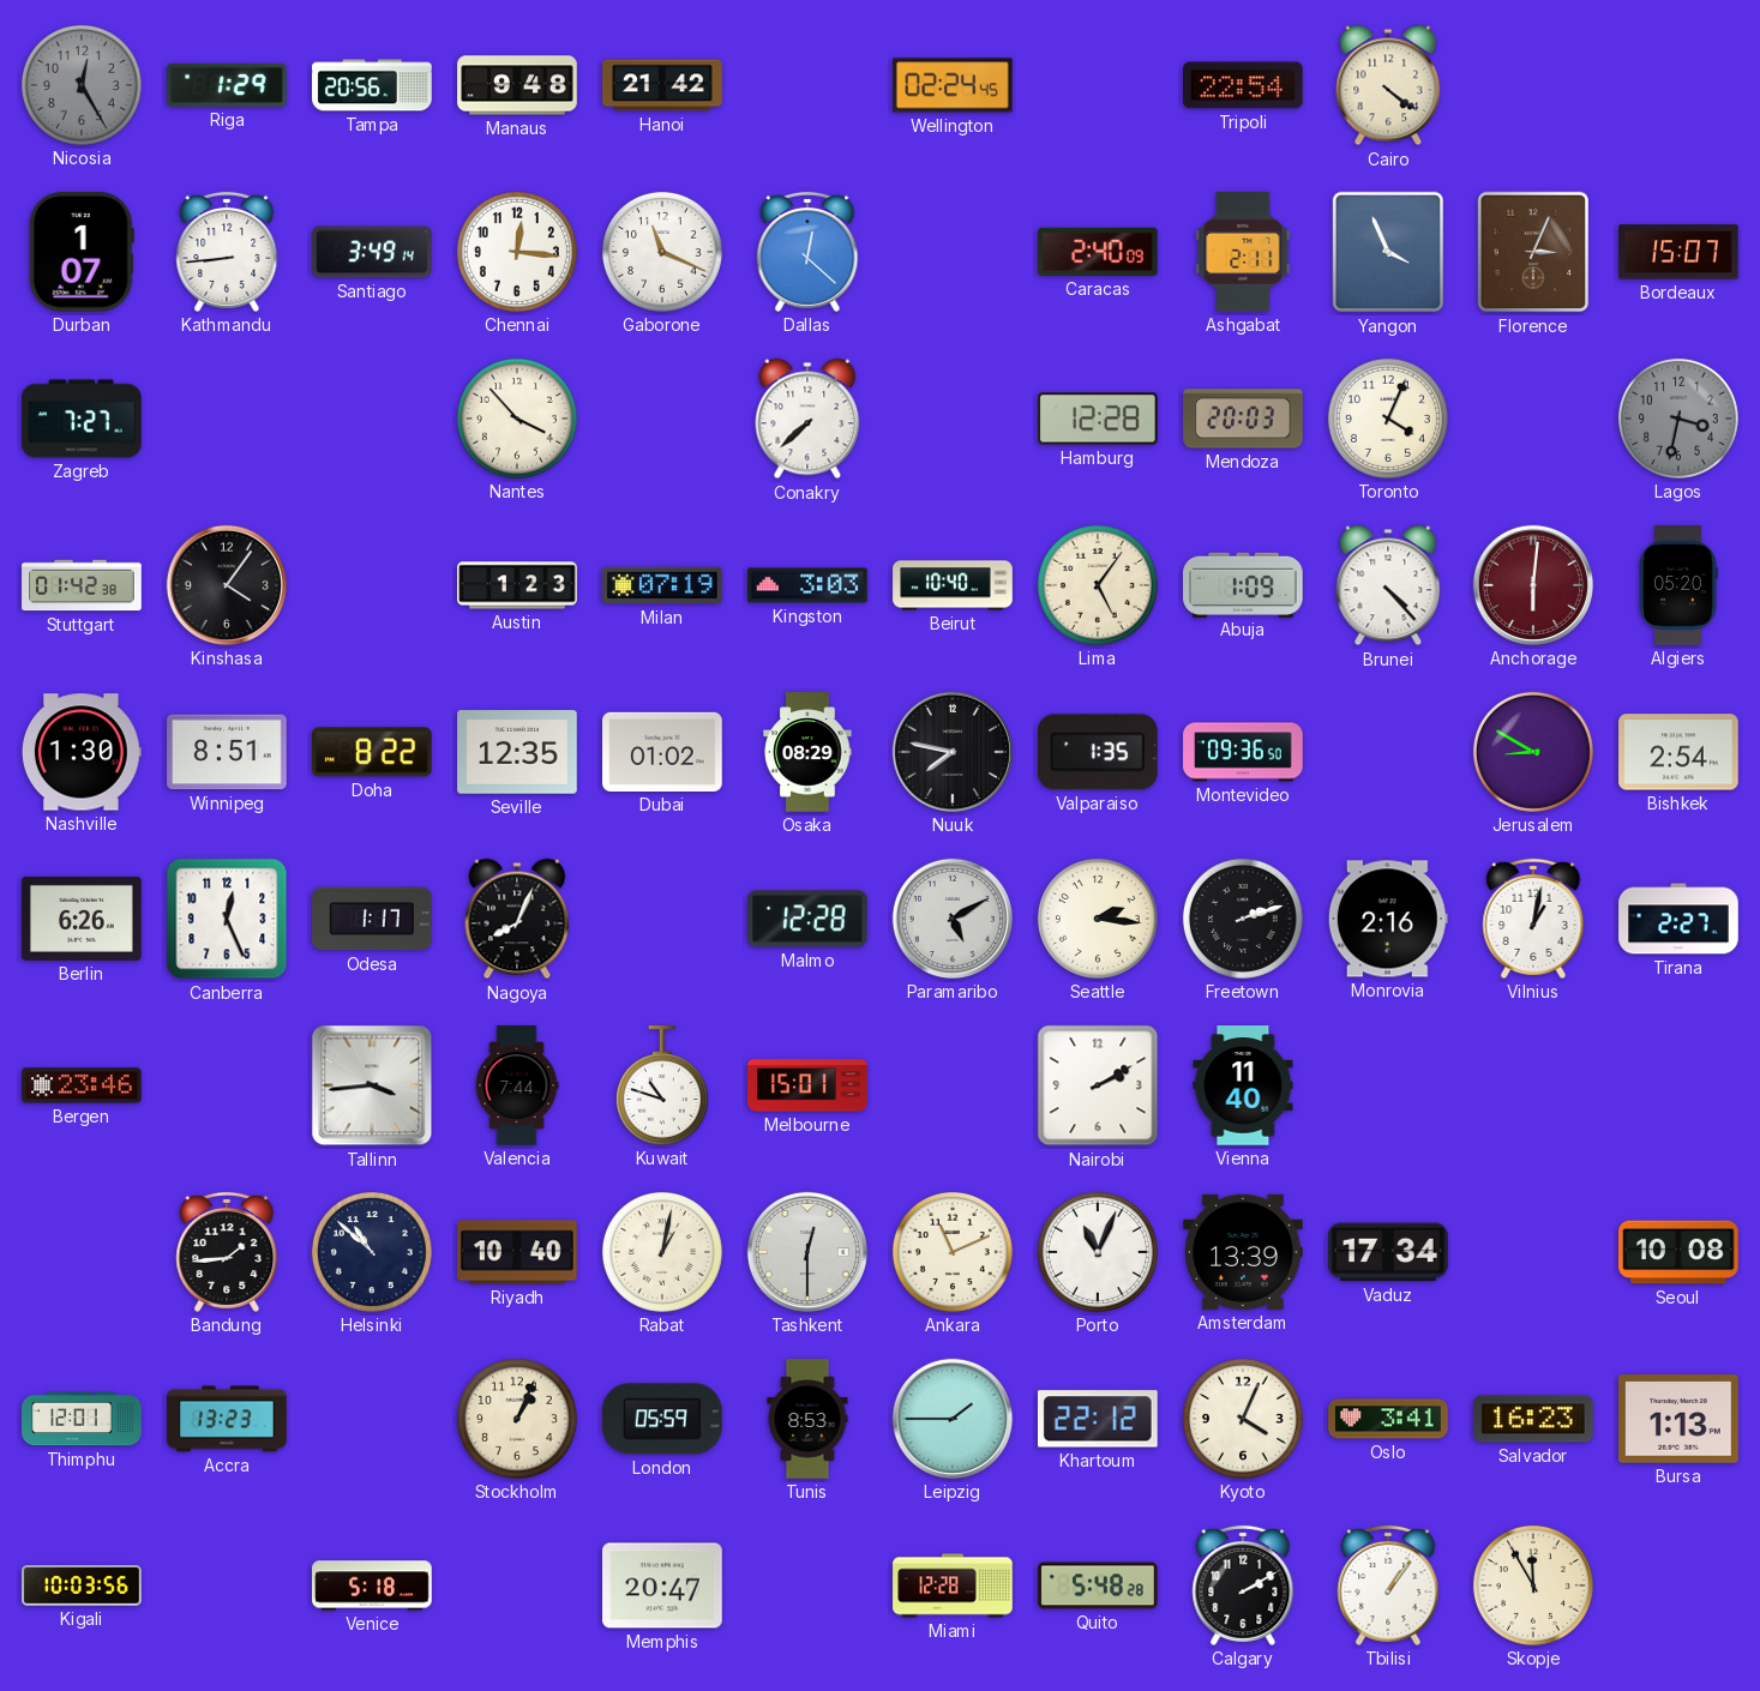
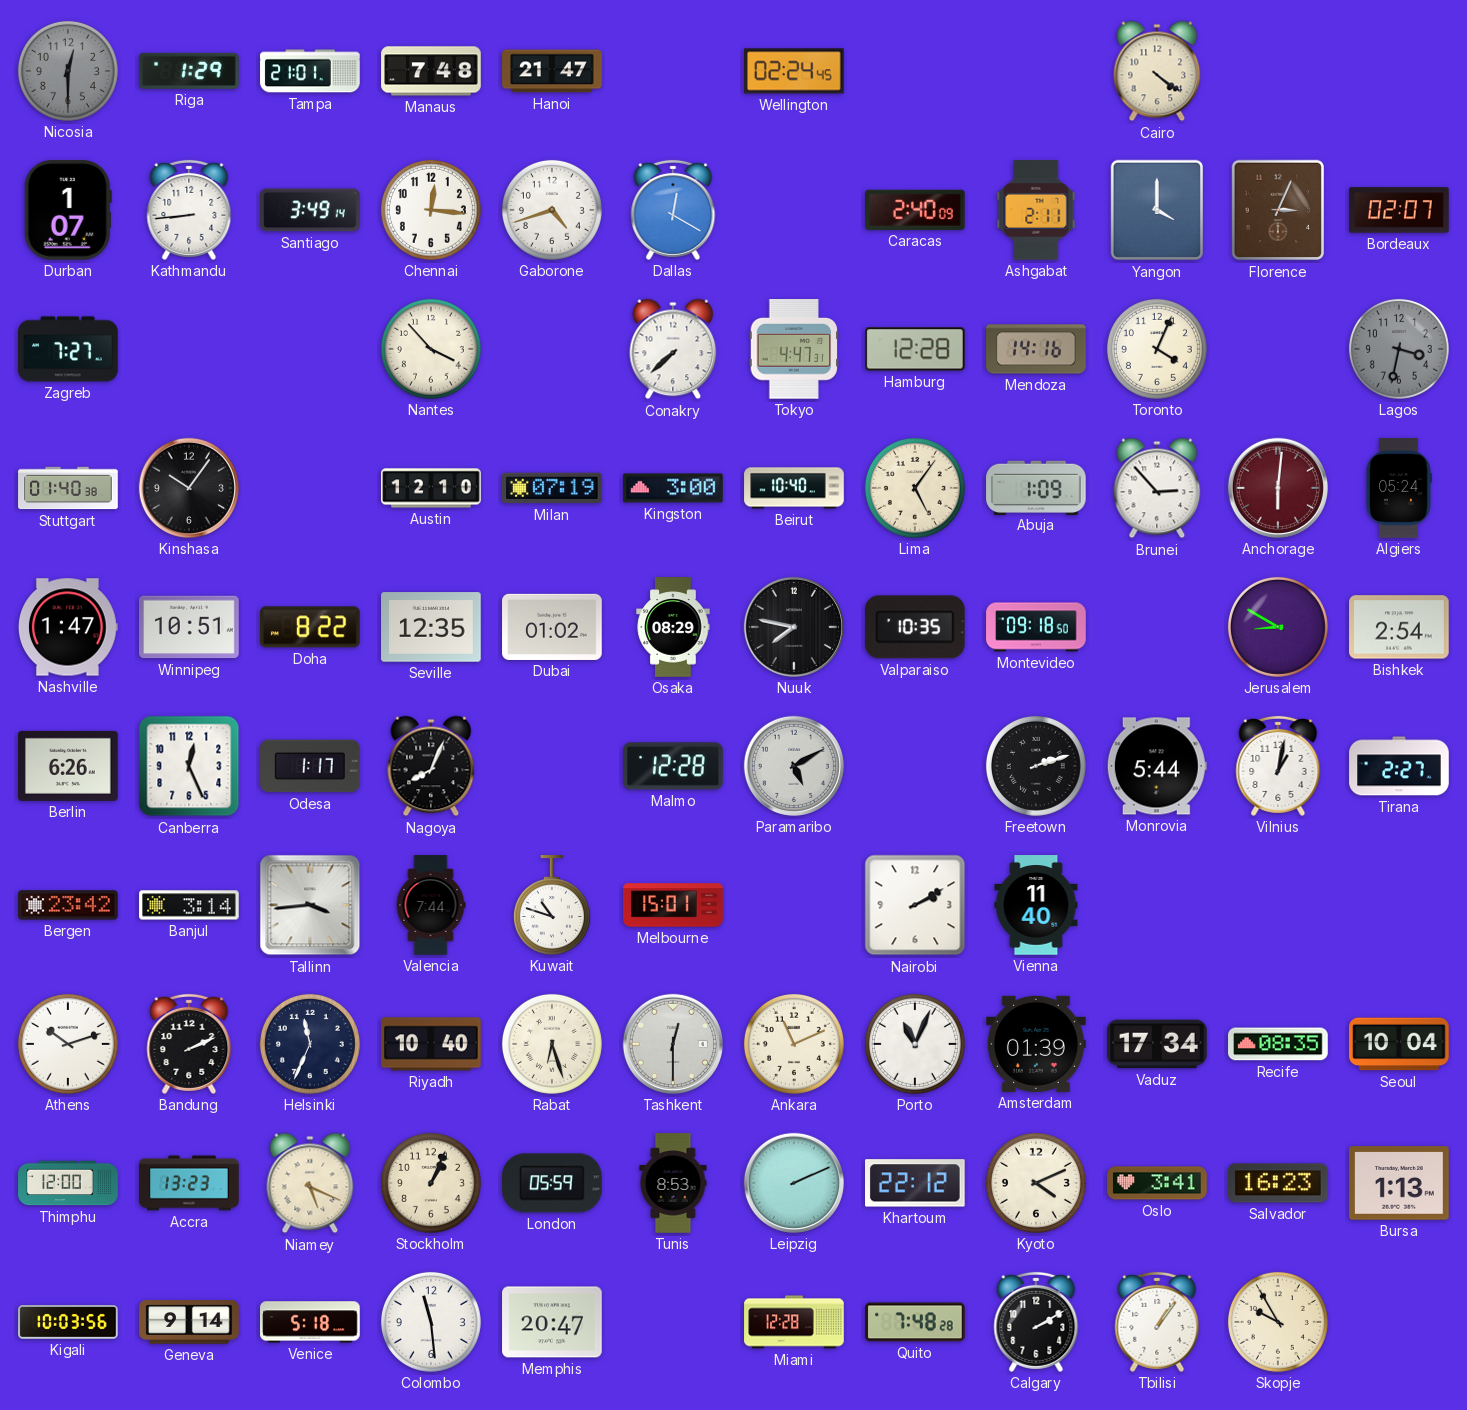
Nicosia: 12:25 -> 12:30
Tampa: 20:56 -> 21:01
Manaus: 9:48 -> 7:48
Hanoi: 21:42 -> 21:47
Tripoli: 22:54 -> none
Gaborone: 11:19 -> 4:42
Dallas: 12:22 -> 12:20
Yangon: 3:56 -> 4:00
Bordeaux: 15:07 -> 02:07
Tokyo: none -> 4:47
Mendoza: 20:03 -> 14:16
Stuttgart: 01:42 -> 01:40
Kinshasa: 4:06 -> 10:06
Austin: 1:23 -> 12:10
Kingston: 3:03 -> 3:00
Brunei: 4:23 -> 2:53
Algiers: 05:20 -> 05:24
Nashville: 1:30 -> 1:47
Winnipeg: 8:51 -> 10:51
Valparaiso: 1:35 -> 10:35
Montevideo: 09:36 -> 09:18
Seattle: 2:16 -> none
Monrovia: 2:16 -> 5:44
Bergen: 23:46 -> 23:42
Banjul: none -> 3:14
Athens: none -> 10:12
Bandung: 1:44 -> 2:11
Helsinki: 10:52 -> 11:34
Rabat: 1:02 -> 6:27
Amsterdam: 13:39 -> 01:39
Recife: none -> 08:35
Seoul: 10:08 -> 10:04
Thimphu: 12:01 -> 12:00
Niamey: none -> 5:19
Leipzig: 1:45 -> 2:11
Kyoto: 4:04 -> 4:11
Geneva: none -> 9:14
Colombo: none -> 11:29
Quito: 5:48 -> 7:48
Skopje: 11:55 -> 9:55
